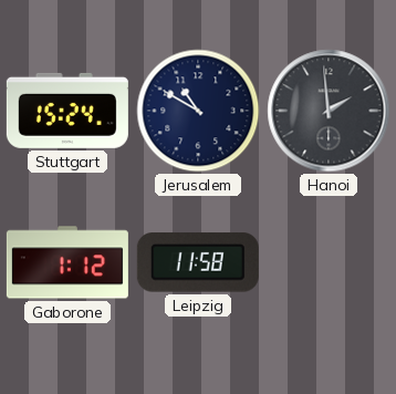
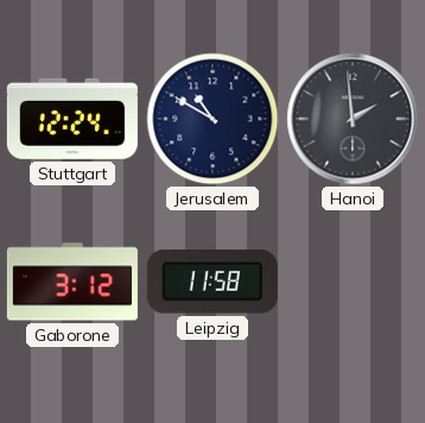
Stuttgart: 15:24 -> 12:24
Gaborone: 1:12 -> 3:12
